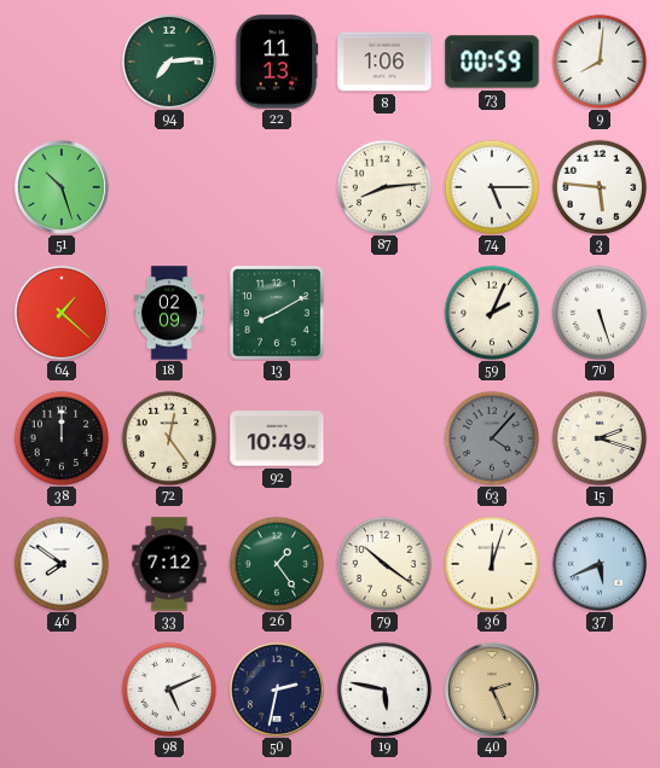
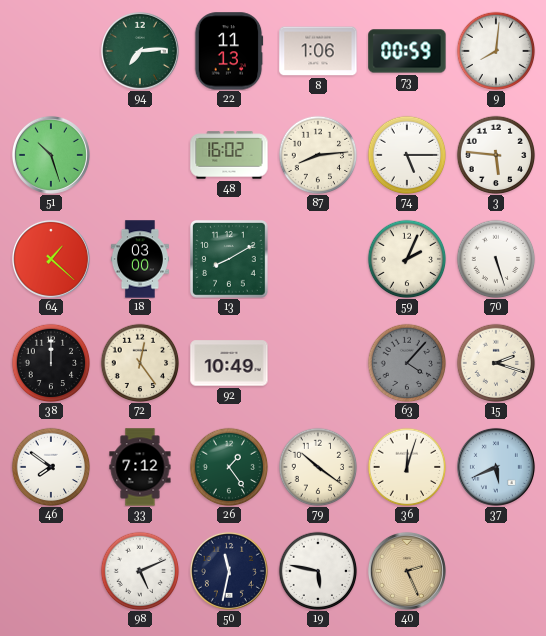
48: none -> 16:02
18: 02:09 -> 03:00
50: 2:32 -> 11:32
